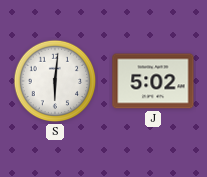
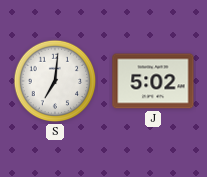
S: 6:01 -> 7:01
